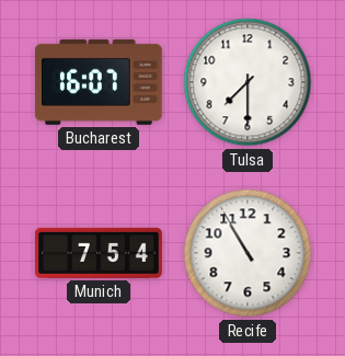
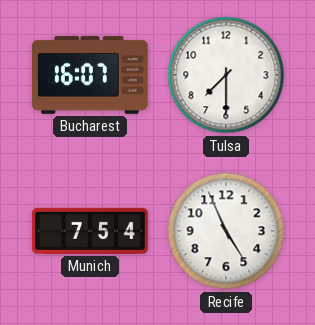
Recife: 10:55 -> 4:56
